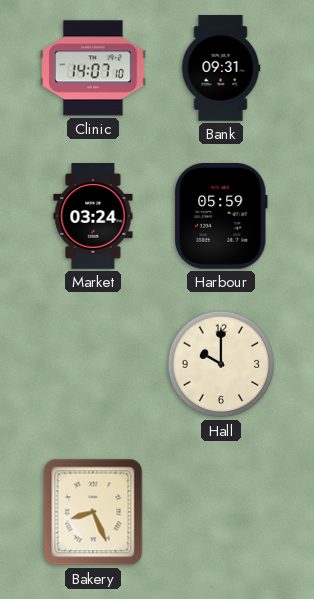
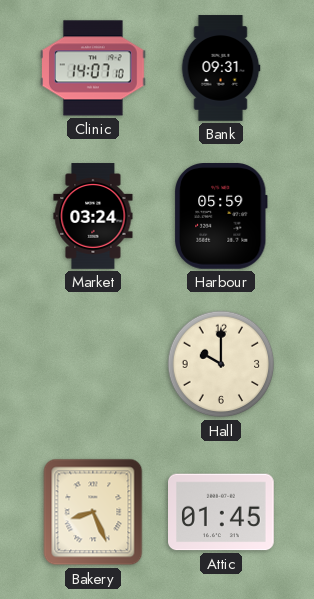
Attic: none -> 01:45
